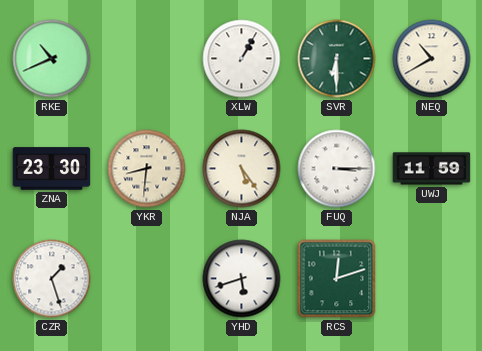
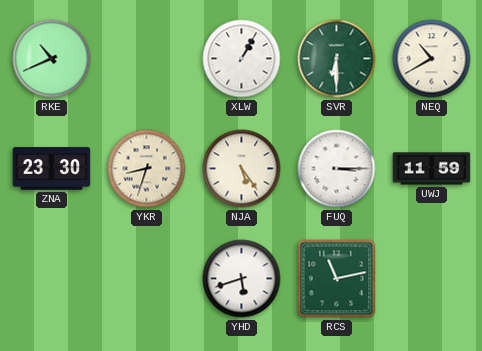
YKR: 8:31 -> 8:33
CZR: 1:27 -> none
RCS: 12:12 -> 11:13
